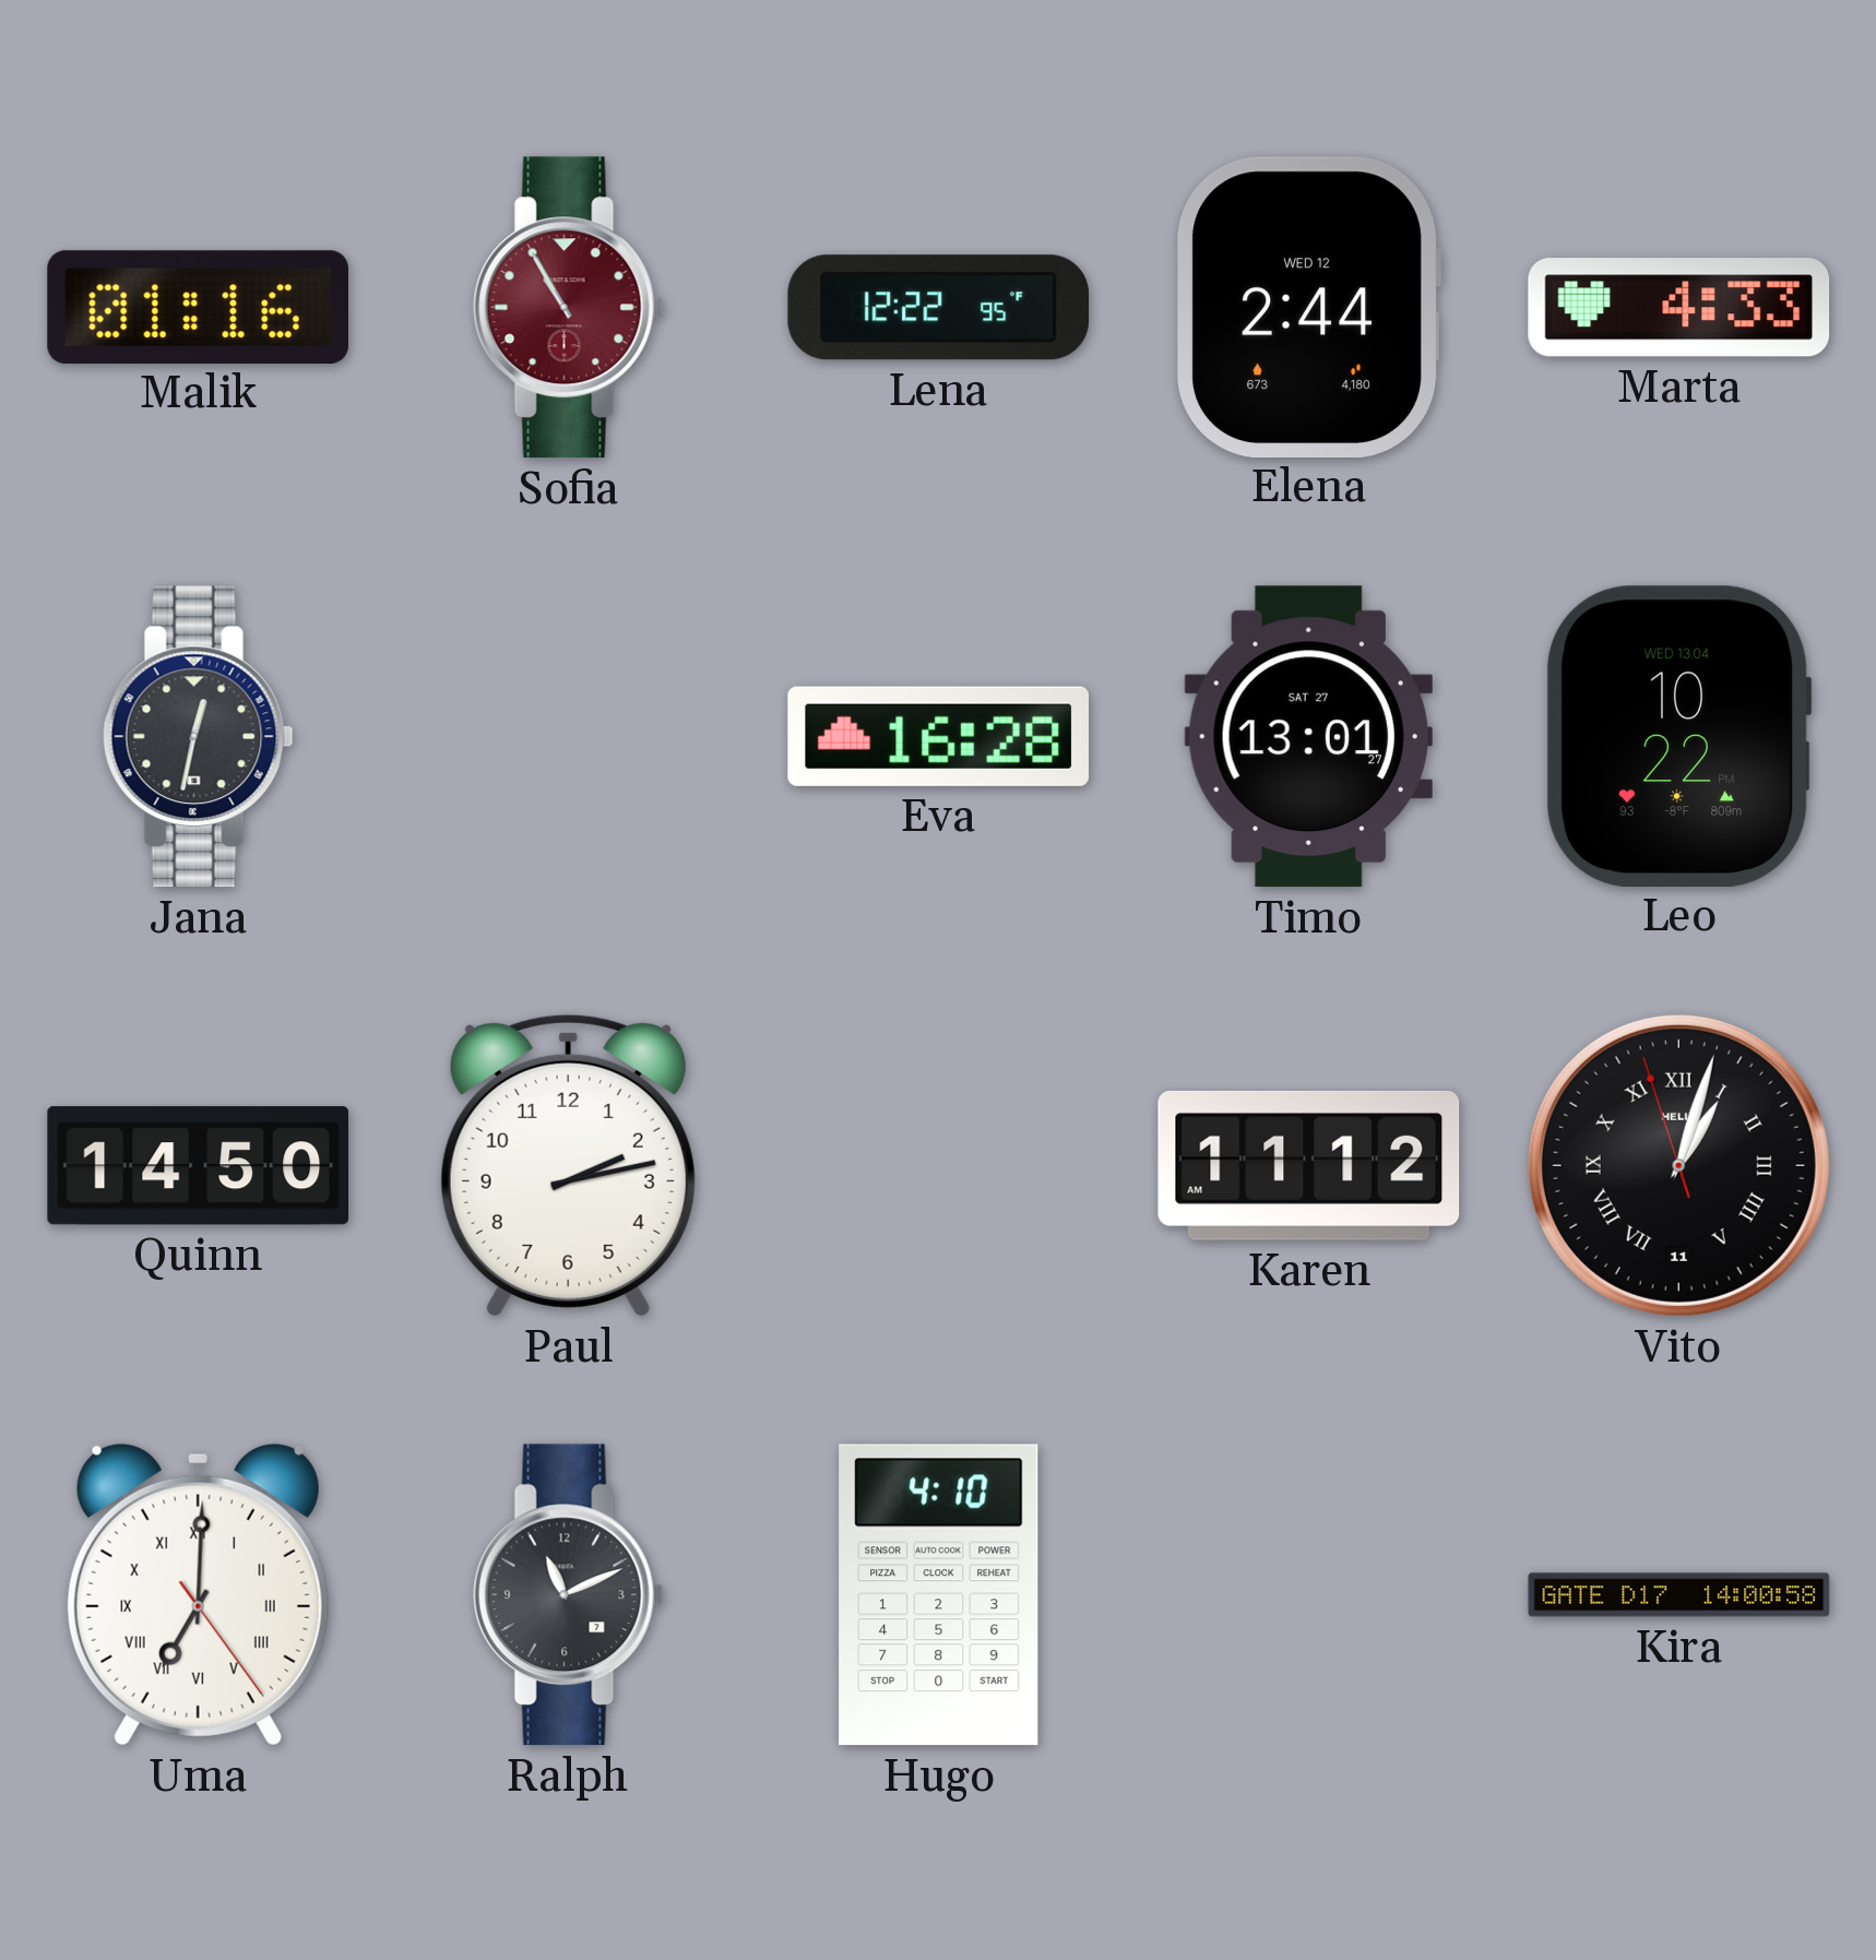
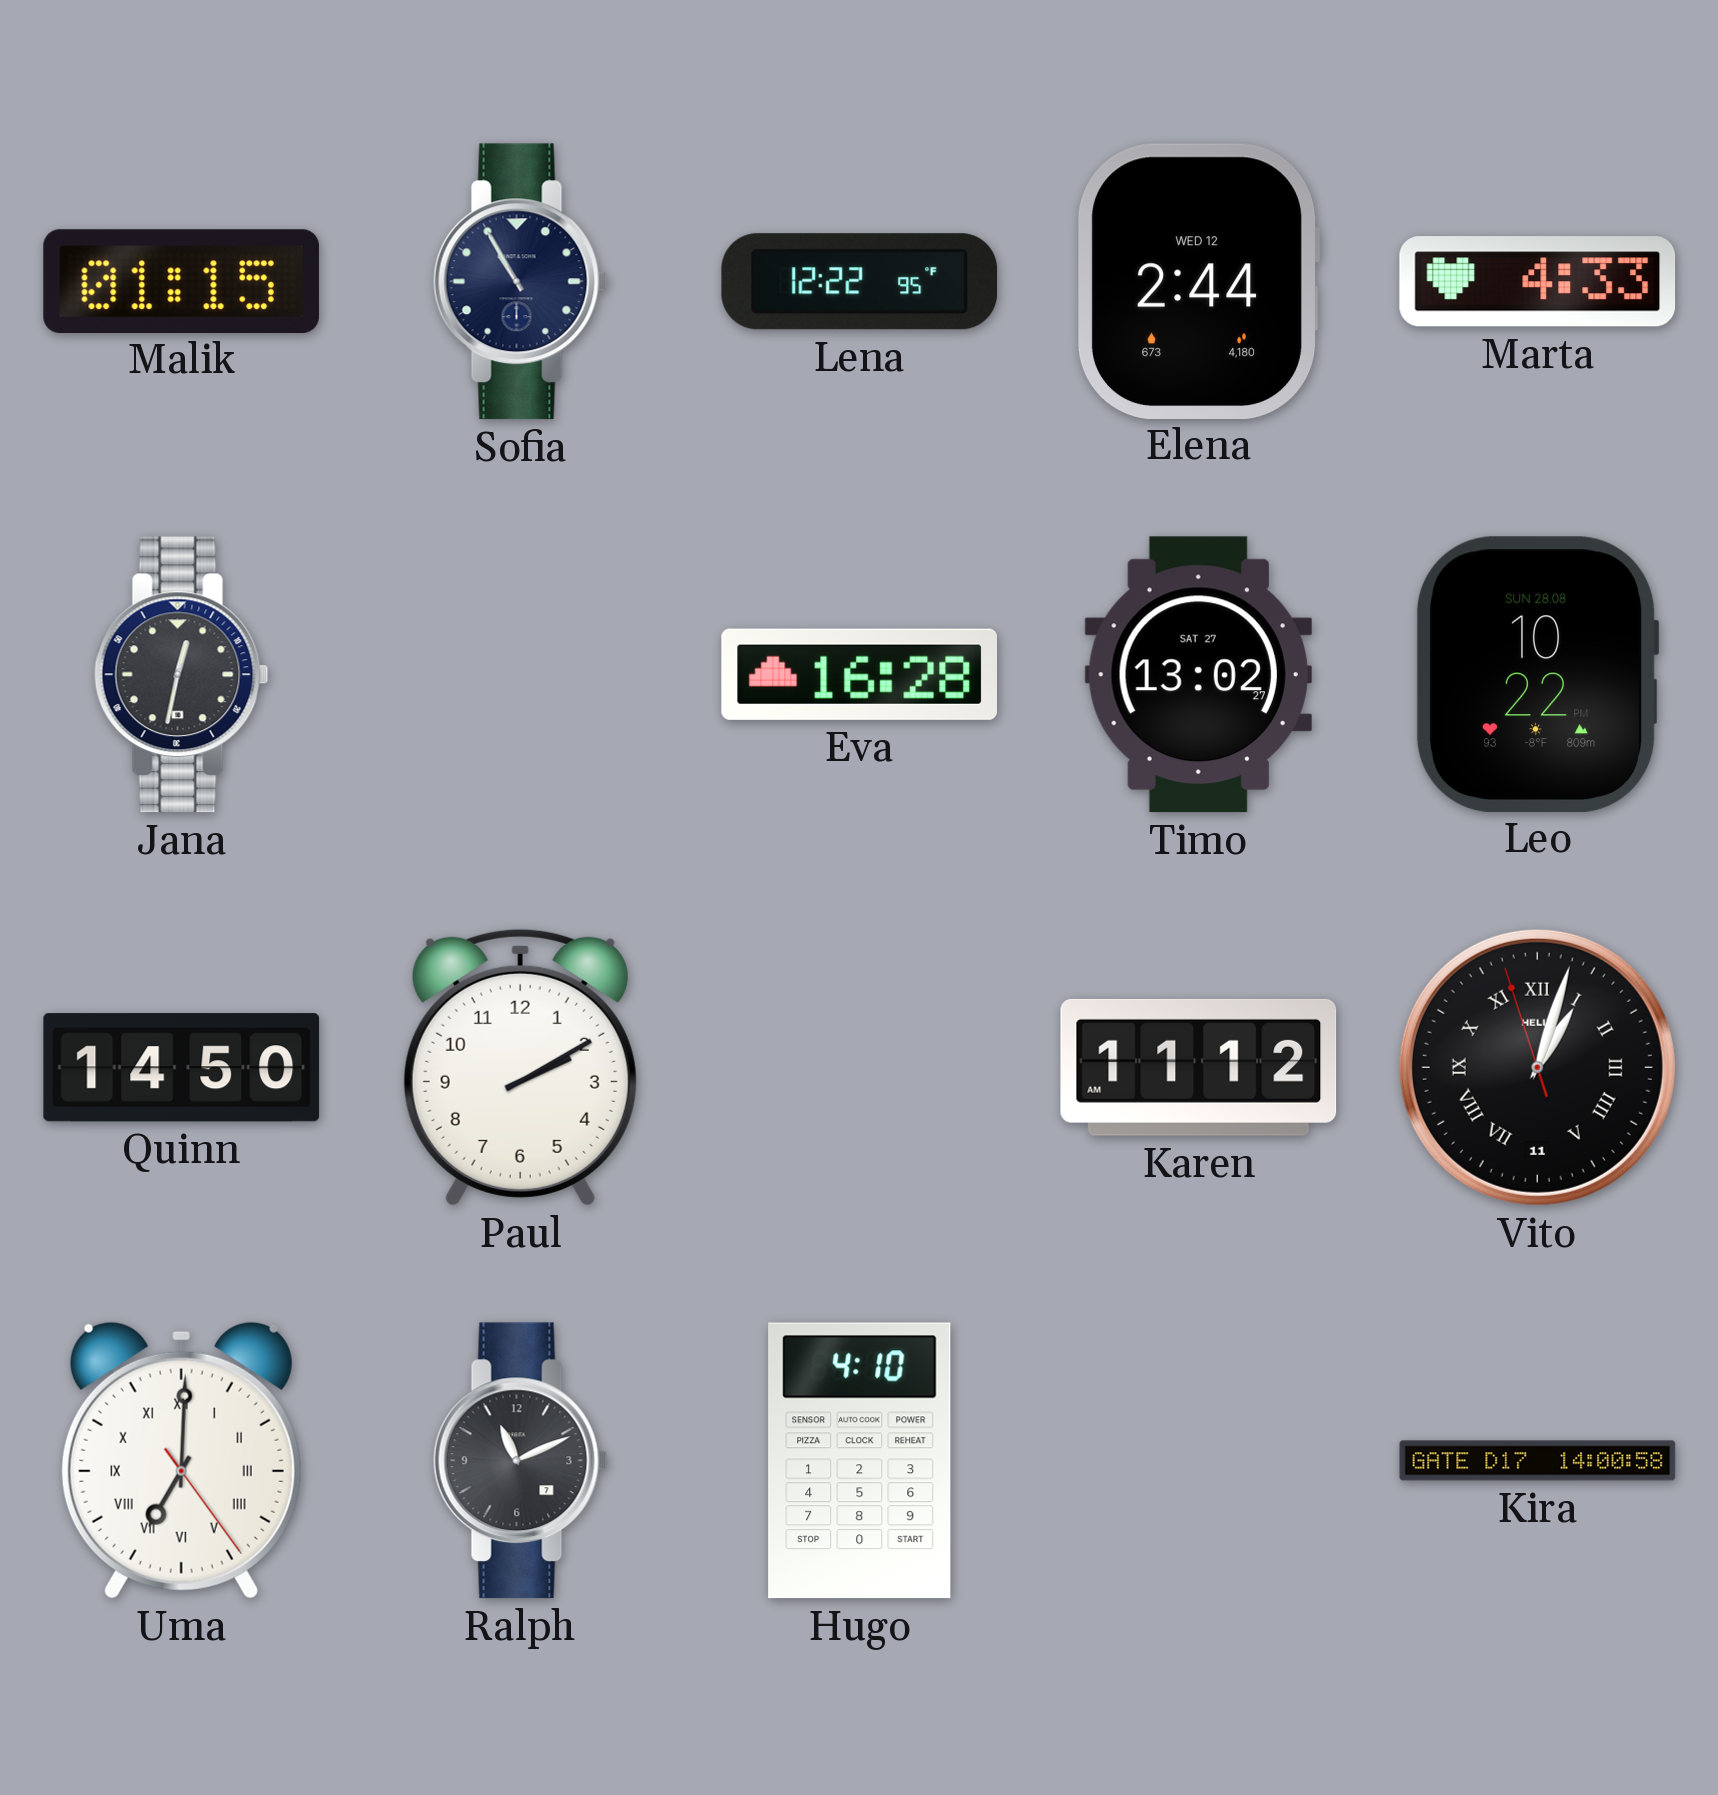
Malik: 01:16 -> 01:15
Sofia dial: burgundy -> navy
Timo: 13:01 -> 13:02
Leo date: WED 13.04 -> SUN 28.08
Paul: 2:13 -> 2:10
